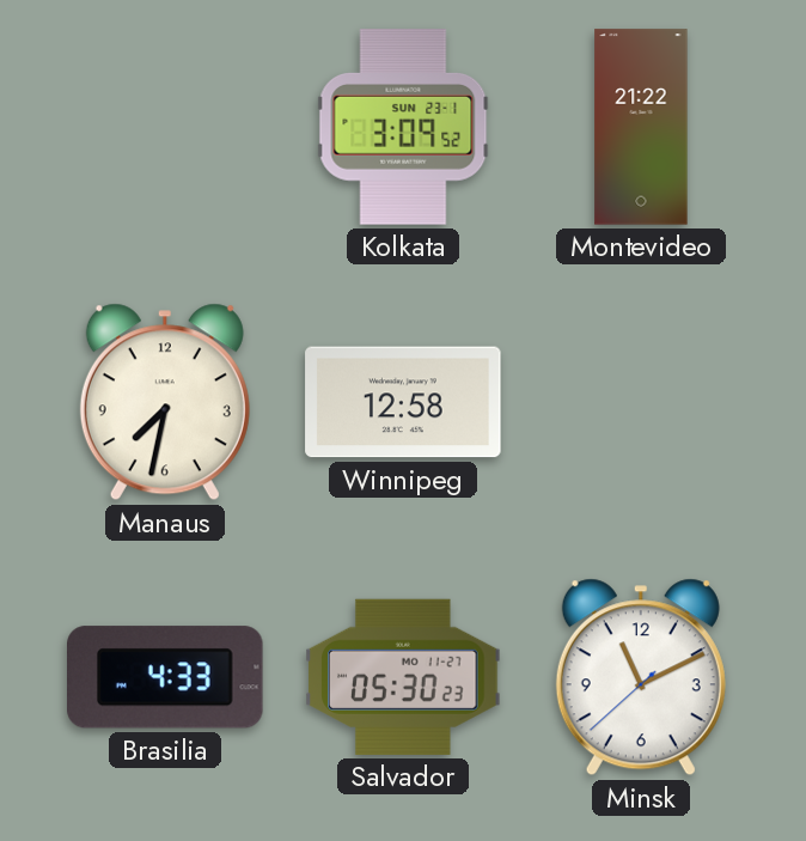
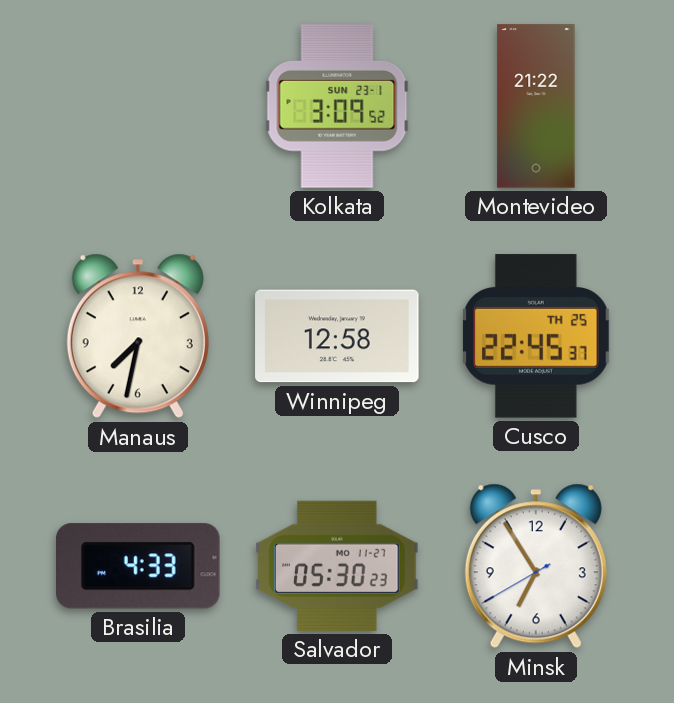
Cusco: none -> 22:45
Minsk: 11:10 -> 6:54
